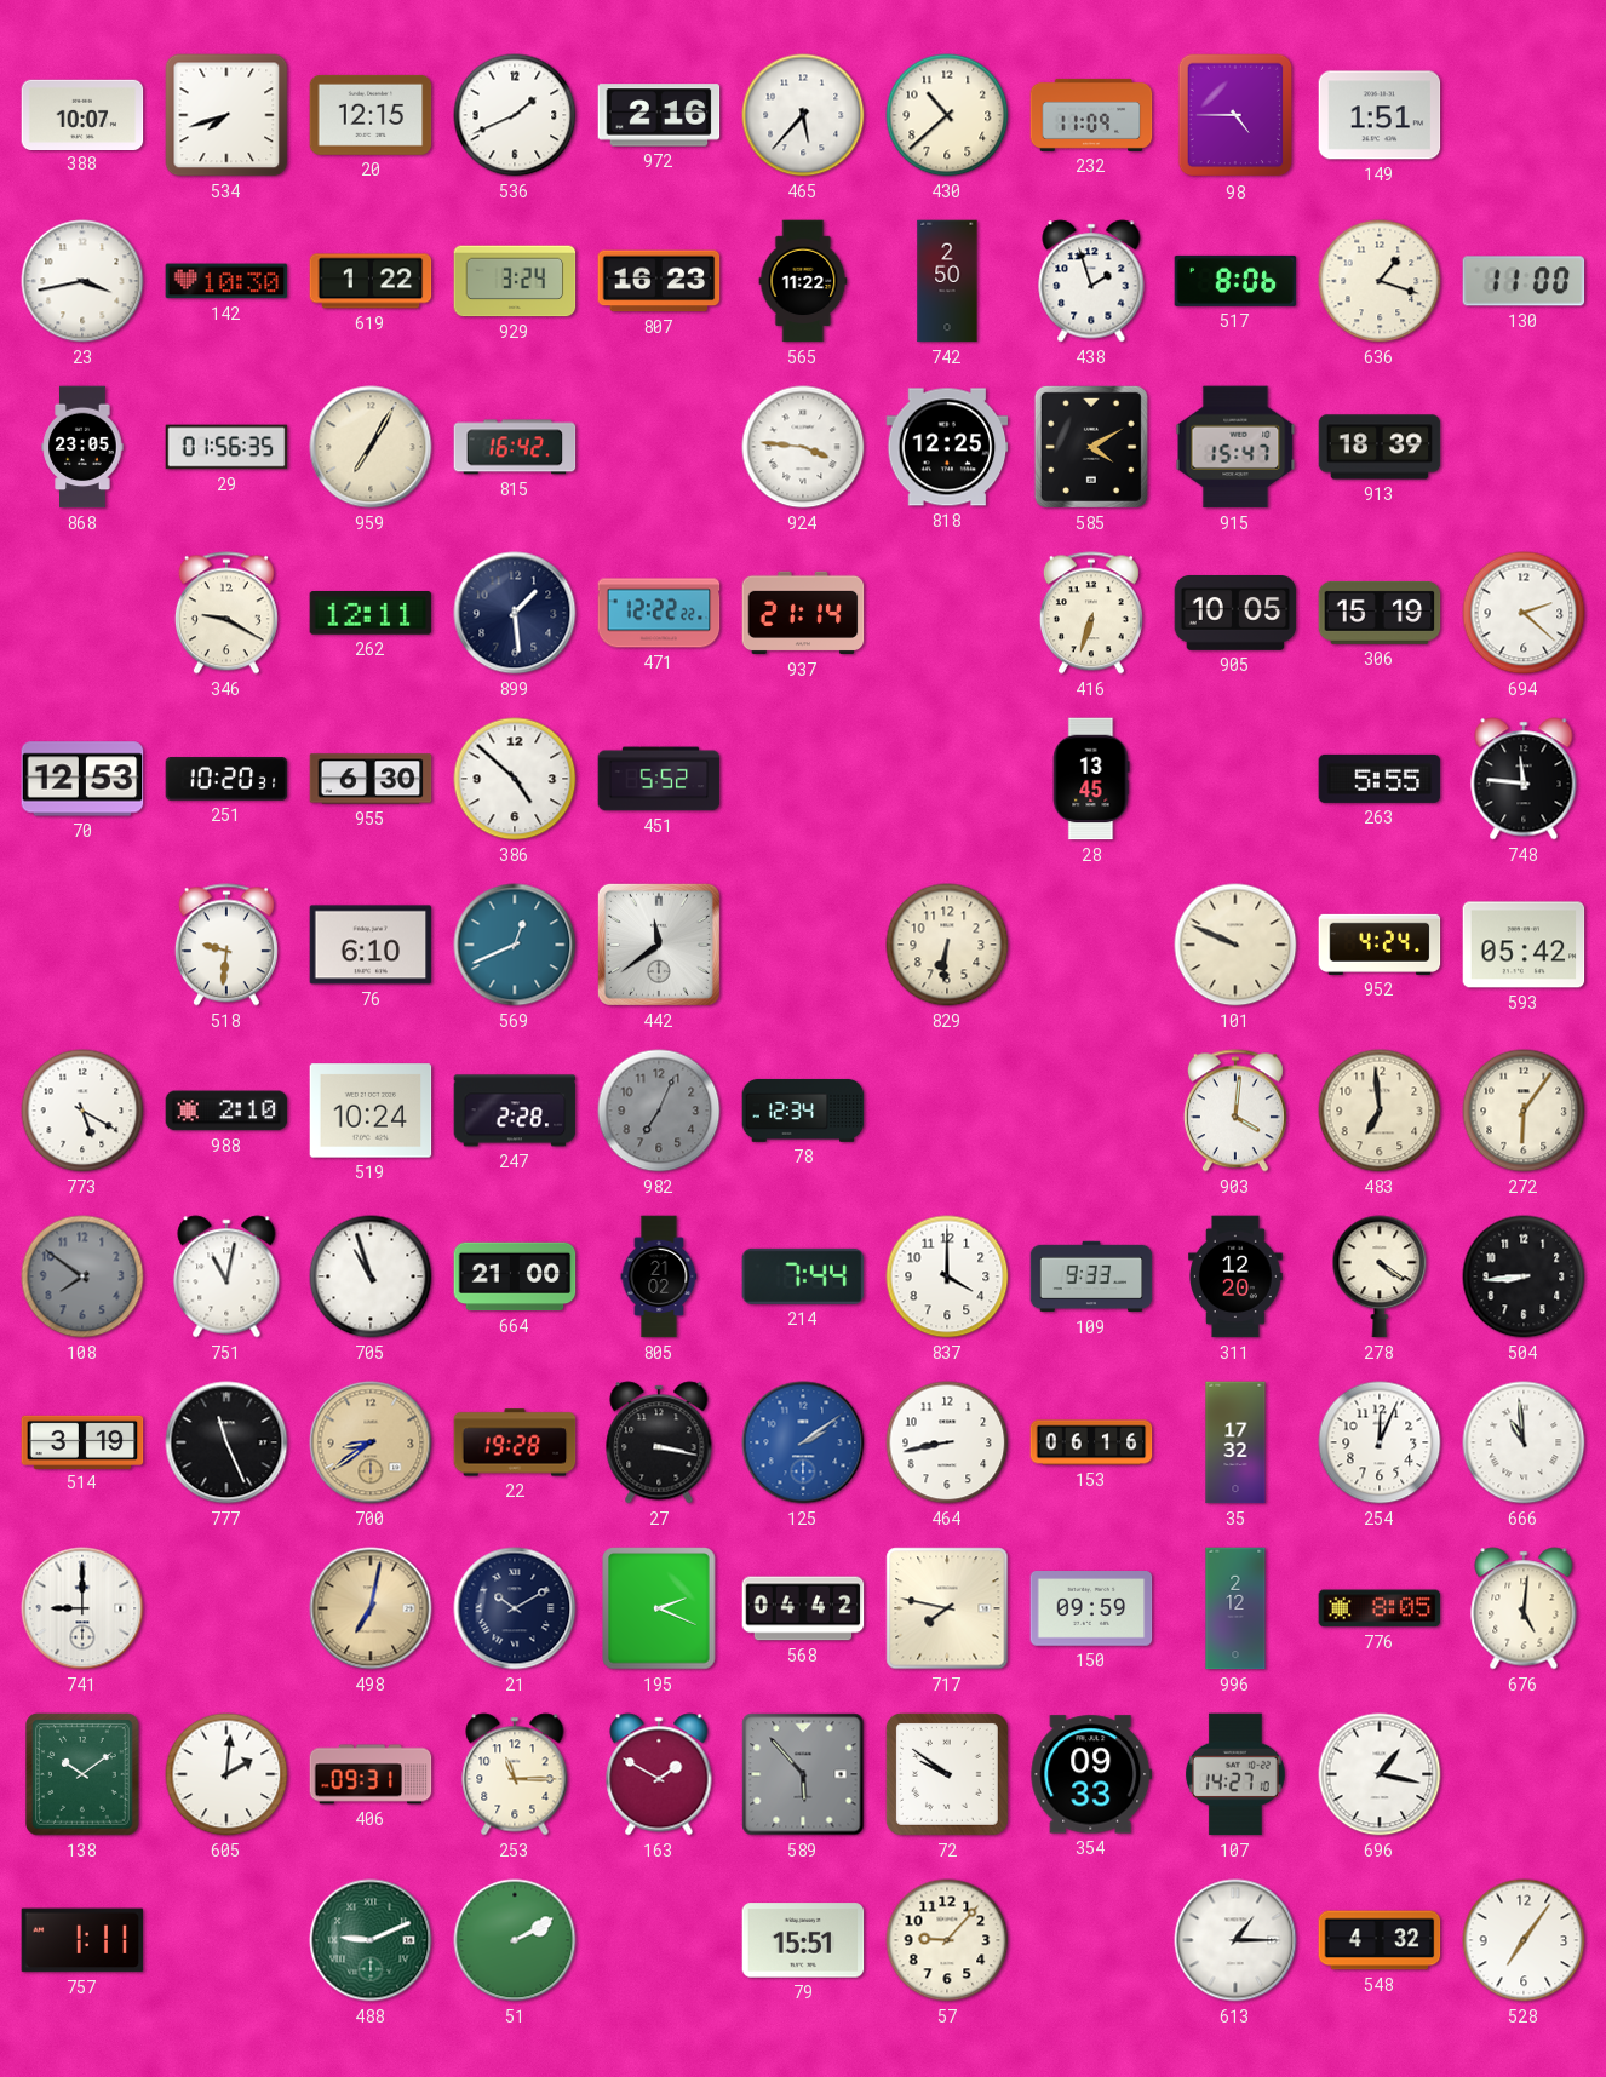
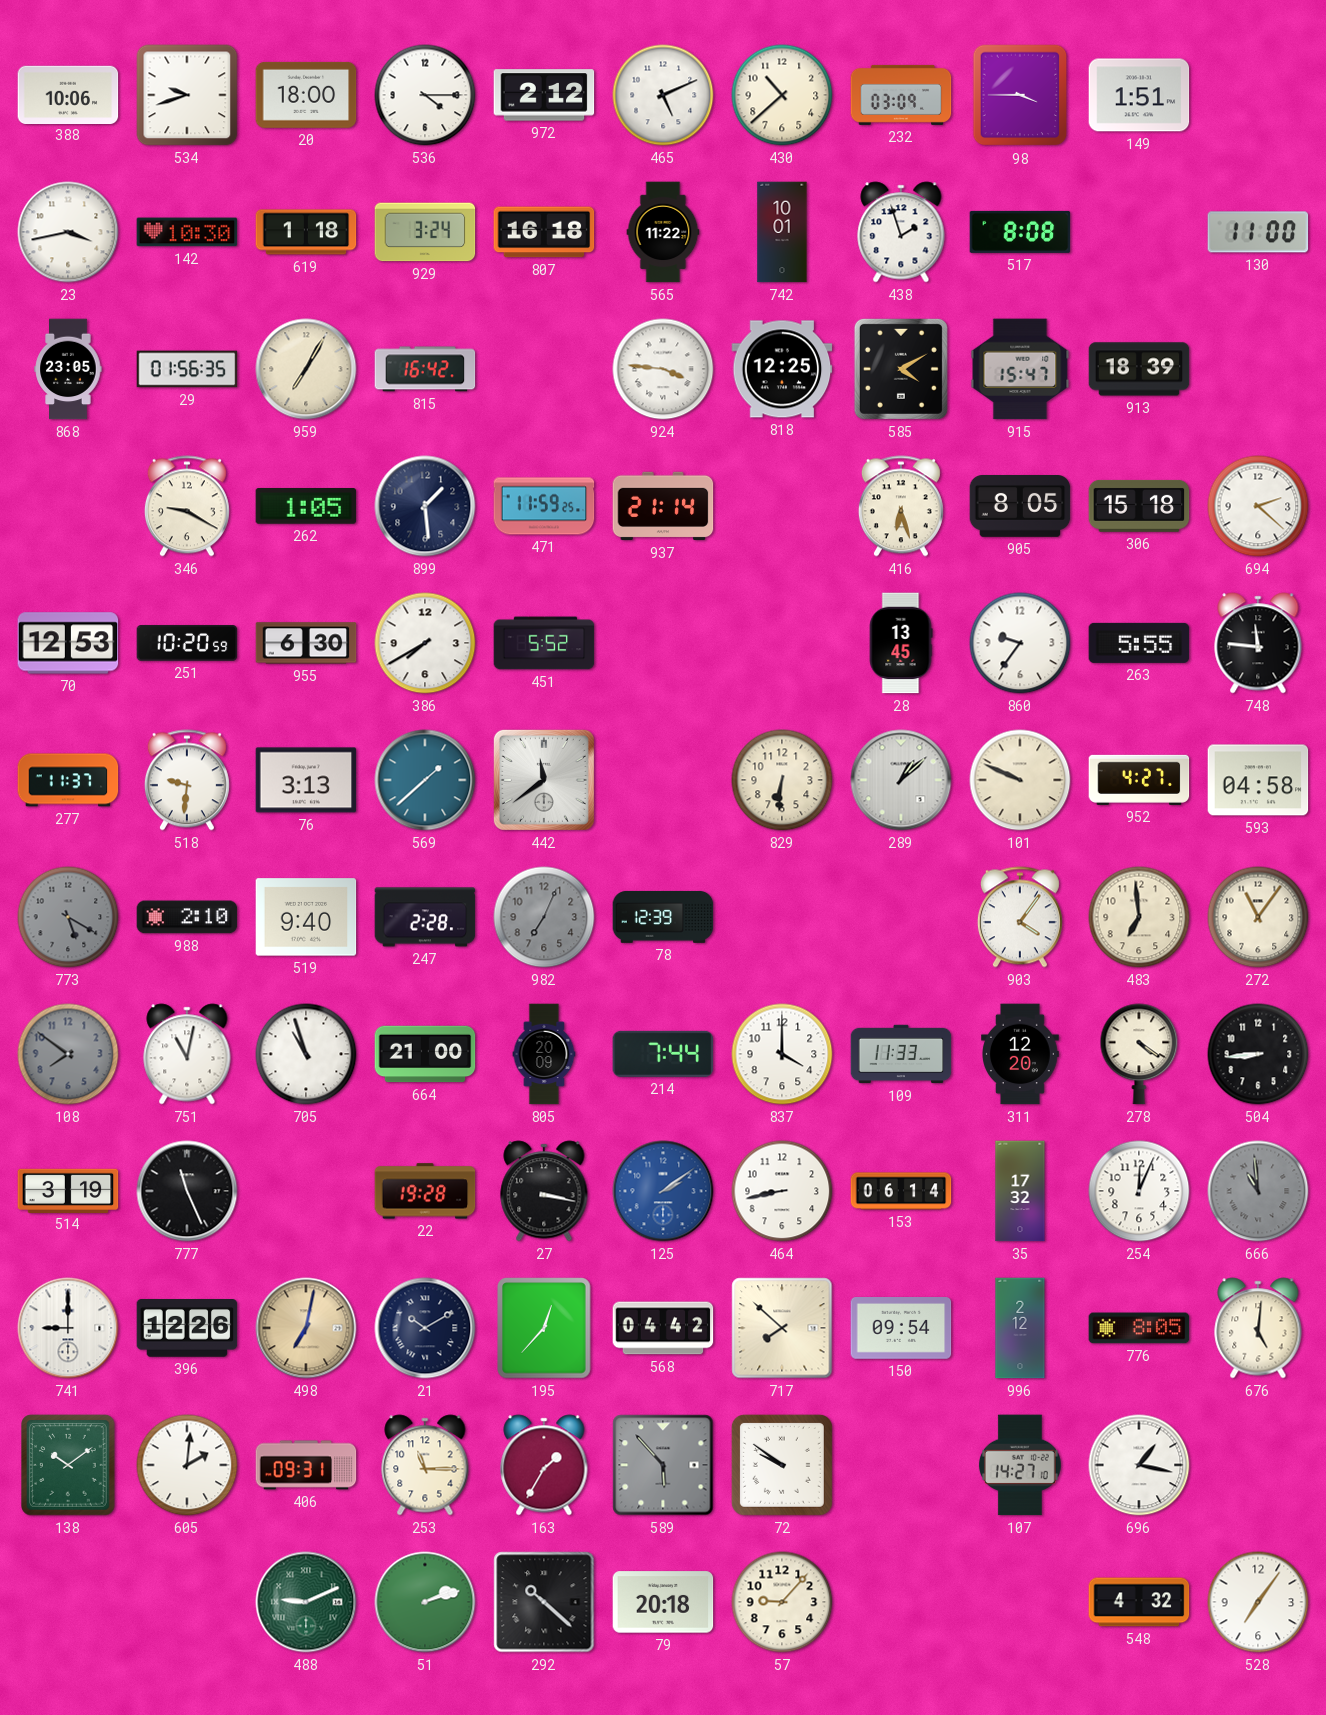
388: 10:07 -> 10:06
534: 7:42 -> 9:42
20: 12:15 -> 18:00
536: 1:41 -> 4:15
972: 2:16 -> 2:12
465: 5:37 -> 5:11
232: 11:09 -> 03:09
98: 4:45 -> 3:45
619: 1:22 -> 1:18
807: 16:23 -> 16:18
742: 2:50 -> 10:01
517: 8:06 -> 8:08
636: 1:18 -> none
262: 12:11 -> 1:05
471: 12:22 -> 11:59
416: 6:33 -> 6:27
905: 10:05 -> 8:05
306: 15:19 -> 15:18
251: 10:20:31 -> 10:20:59
386: 4:52 -> 7:40
860: none -> 9:36
277: none -> 11:37
76: 6:10 -> 3:13
569: 12:41 -> 1:38
289: none -> 1:08
952: 4:24 -> 4:27
593: 05:42 -> 04:58
773 dial: white -> grey
519: 10:24 -> 9:40
78: 12:34 -> 12:39
903: 4:01 -> 4:06
272: 6:06 -> 11:06
805: 21:02 -> 20:09
109: 9:33 -> 11:33
700: 8:39 -> none
153: 06:16 -> 06:14
666 dial: white -> grey
396: none -> 12:26
195: 2:19 -> 12:37
717: 7:47 -> 7:52
150: 09:59 -> 09:54
163: 1:50 -> 1:35
354: 09:33 -> none
757: 1:11 -> none
51: 2:10 -> 2:12
292: none -> 10:22
79: 15:51 -> 20:18
613: 1:15 -> none
